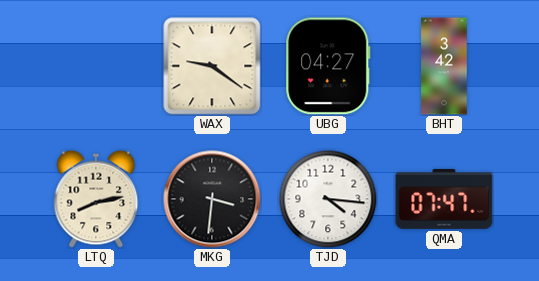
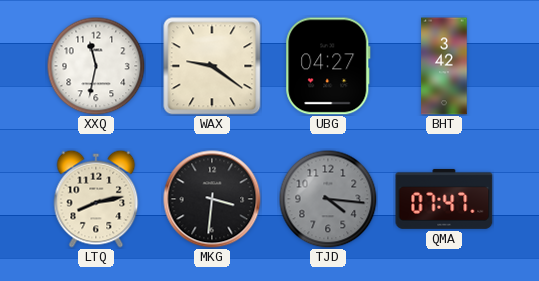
XXQ: none -> 11:32
TJD dial: white -> grey
